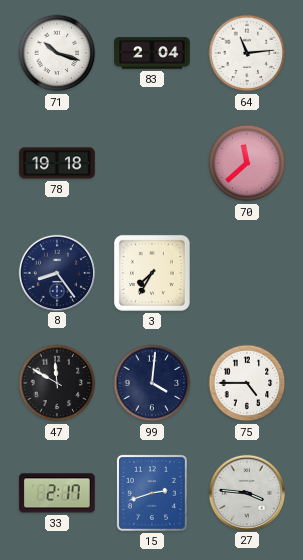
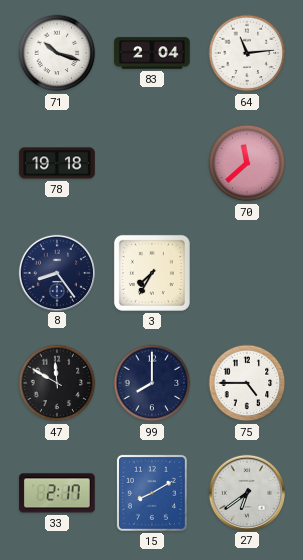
99: 4:01 -> 8:00
15: 2:42 -> 8:10
27: 3:46 -> 6:39
